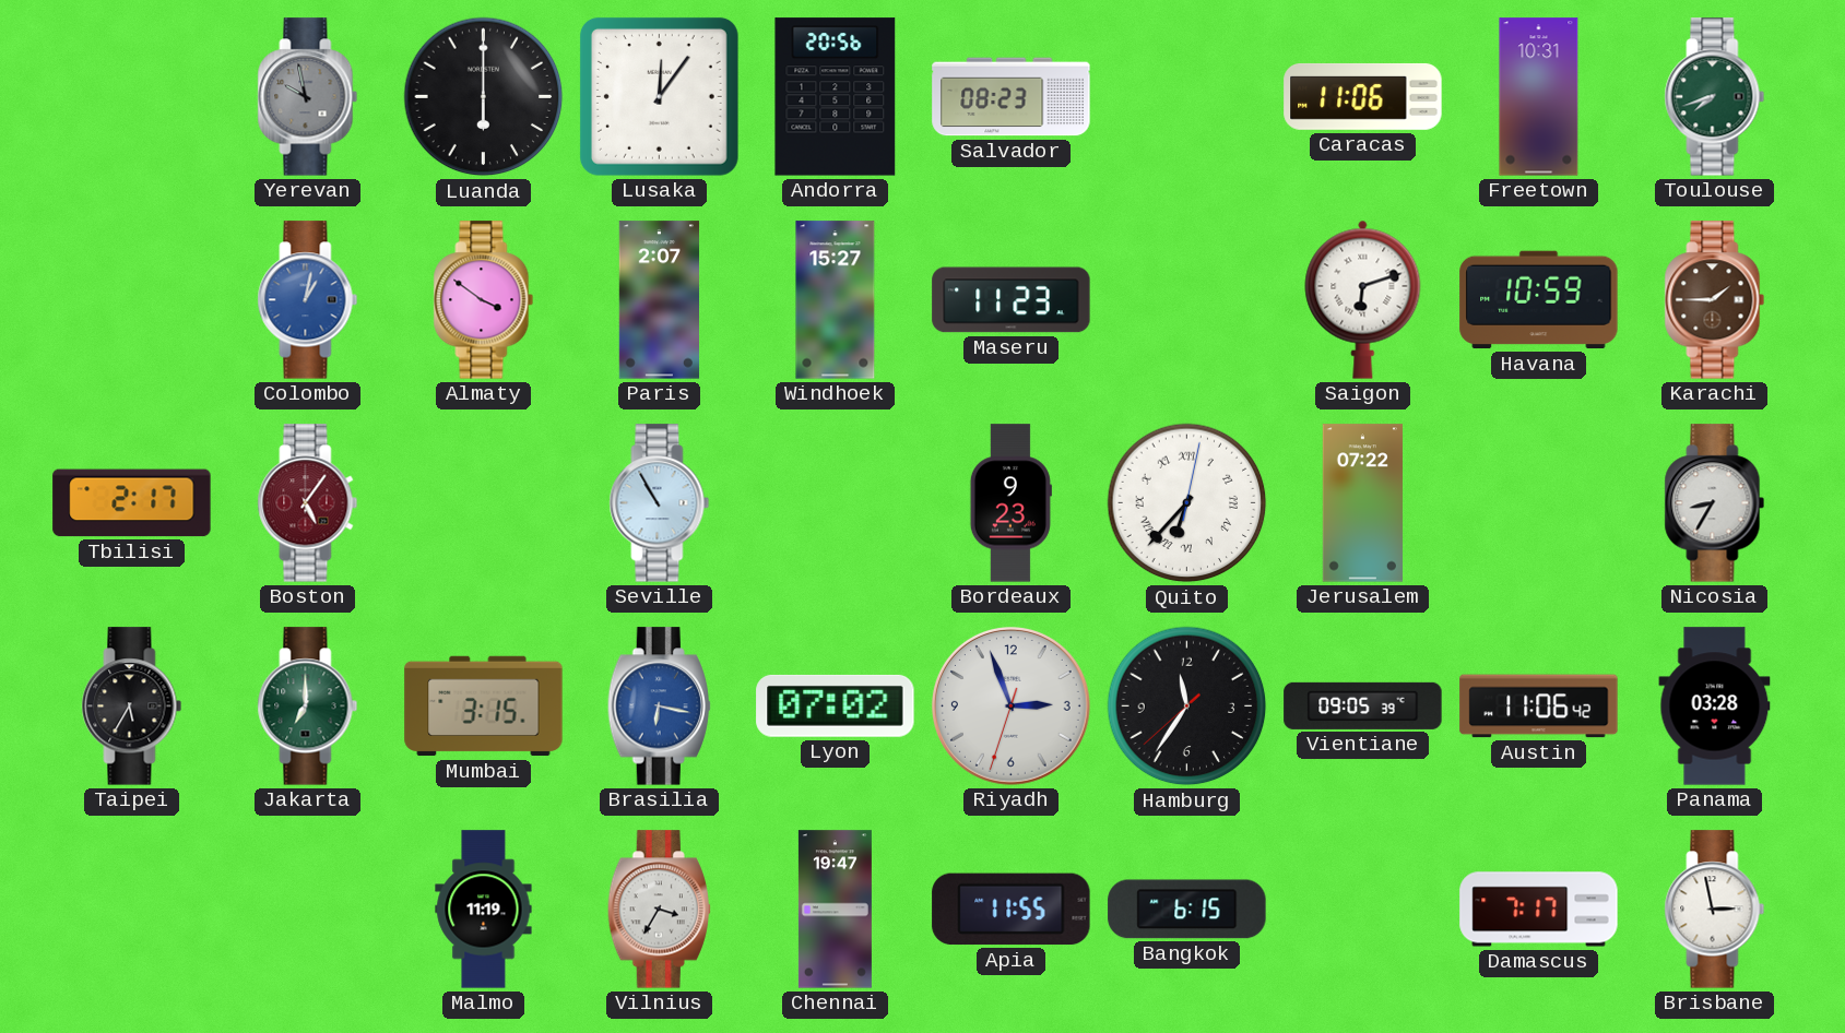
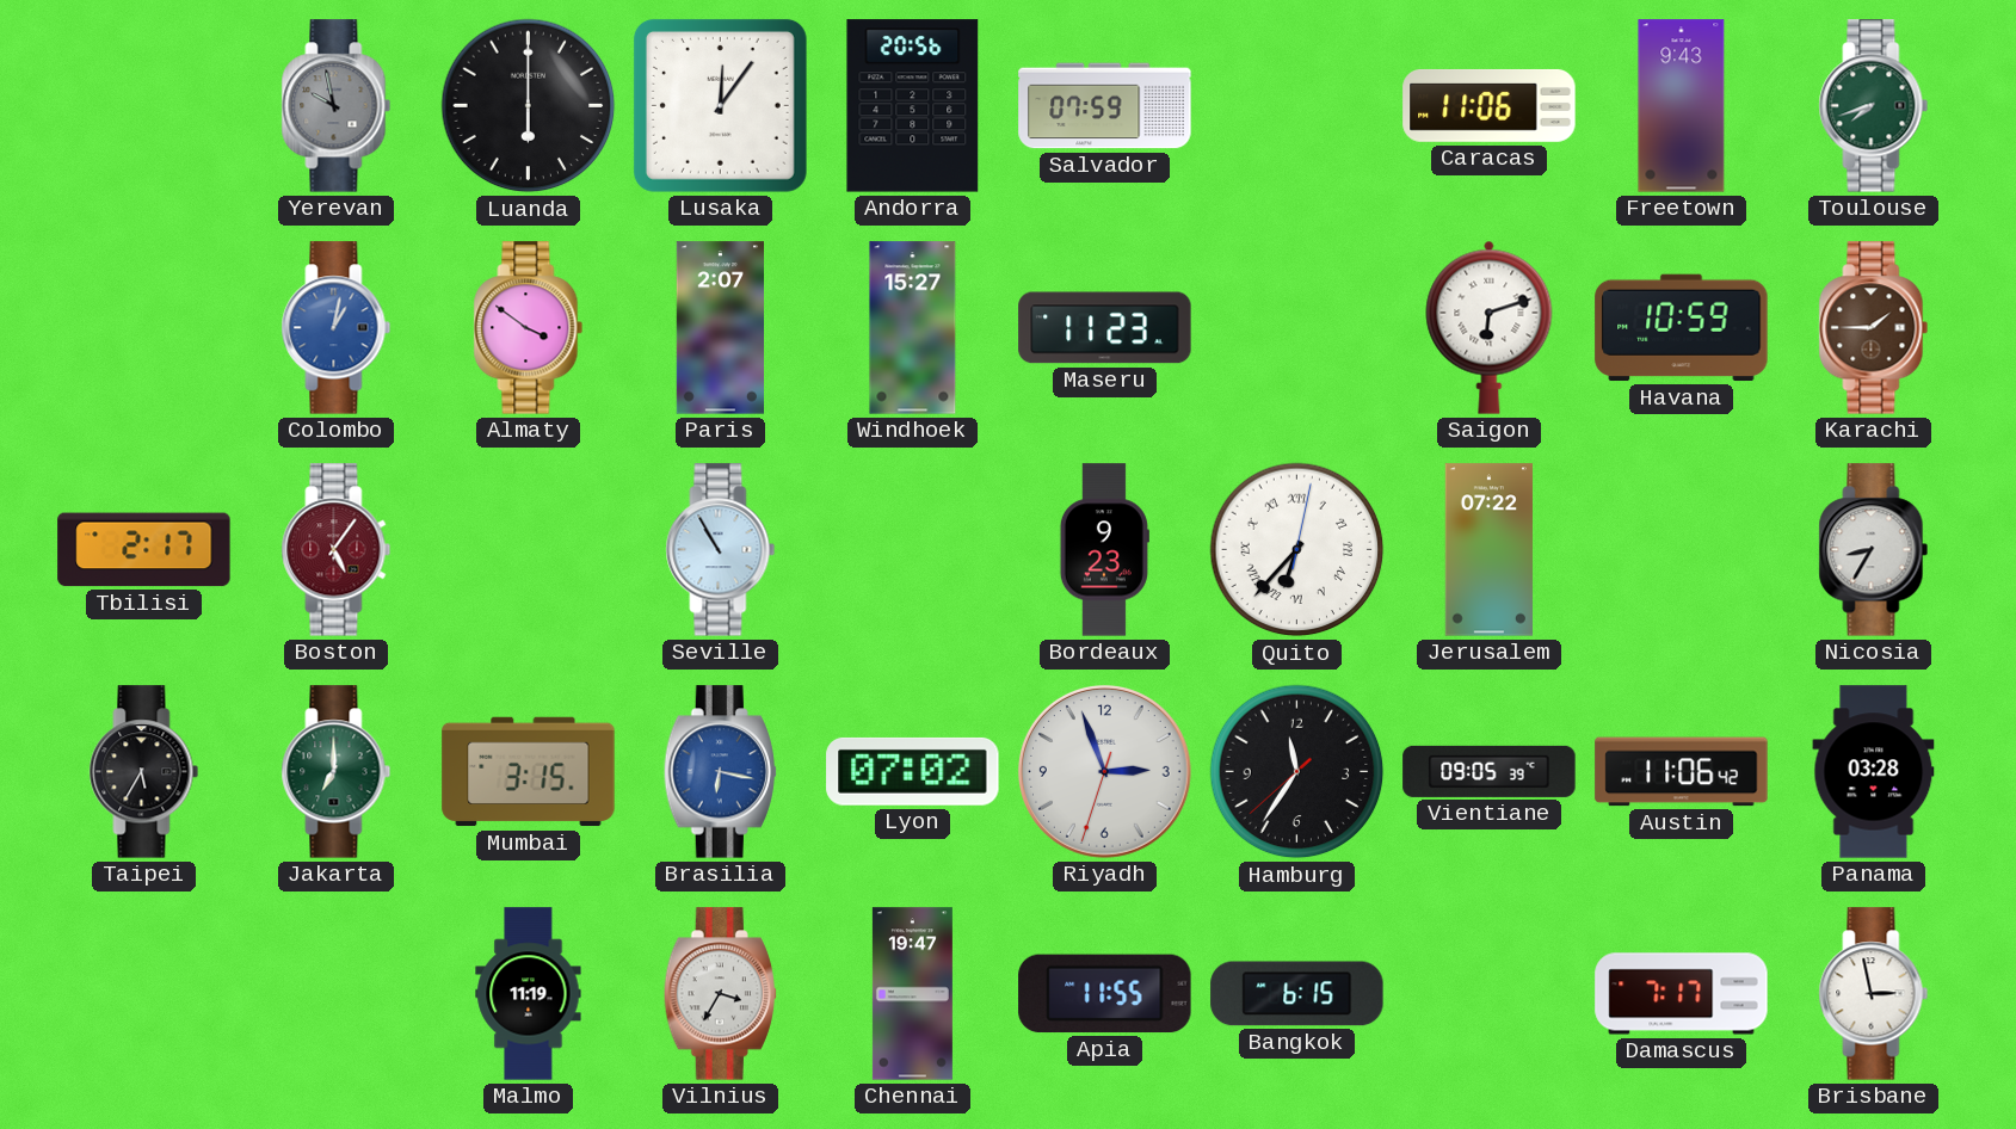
Salvador: 08:23 -> 07:59
Freetown: 10:31 -> 9:43
